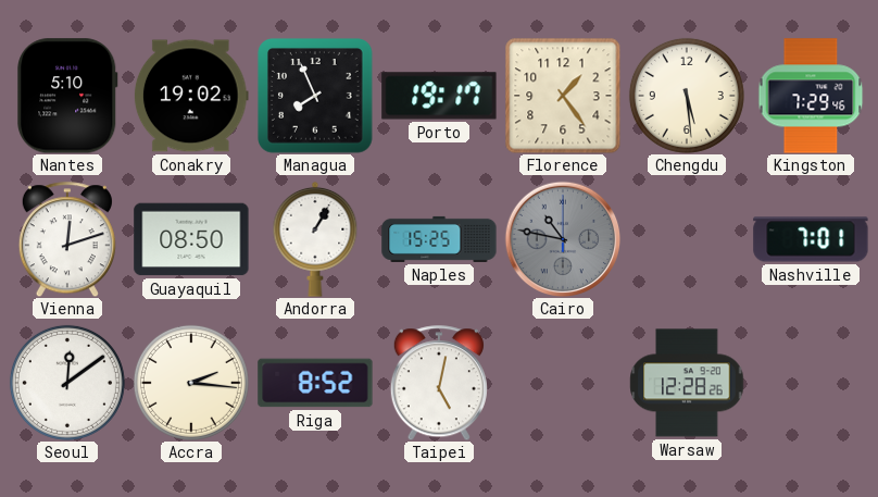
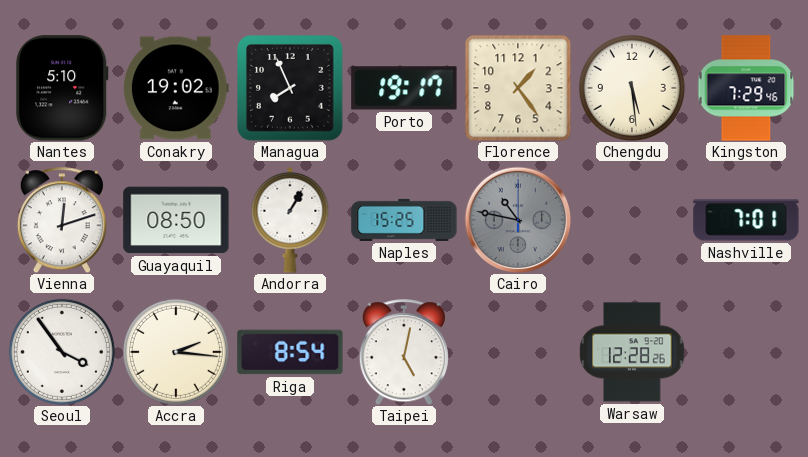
Seoul: 12:09 -> 3:54
Riga: 8:52 -> 8:54
